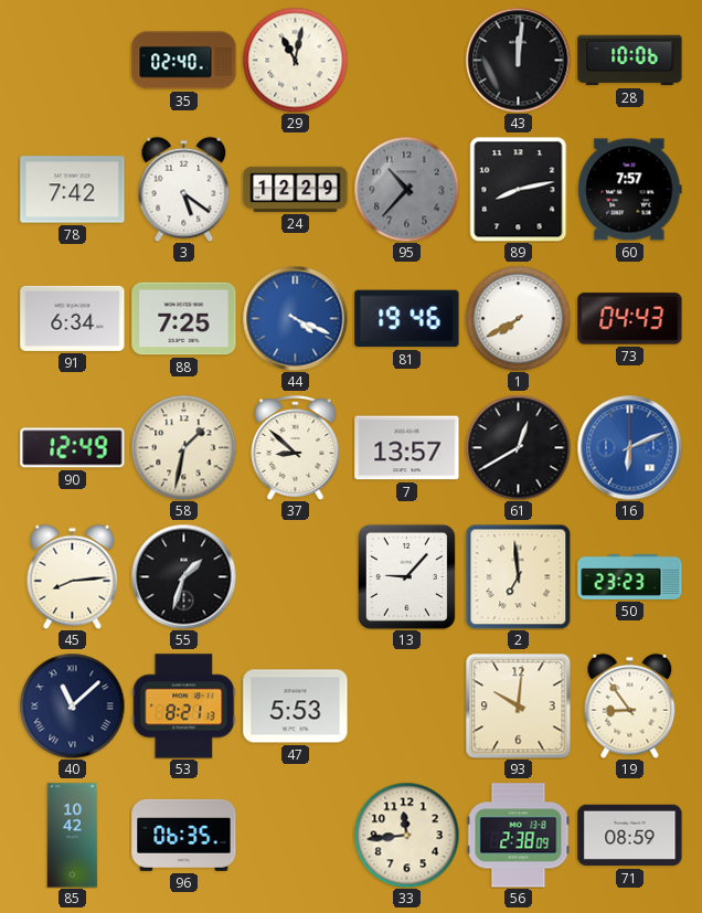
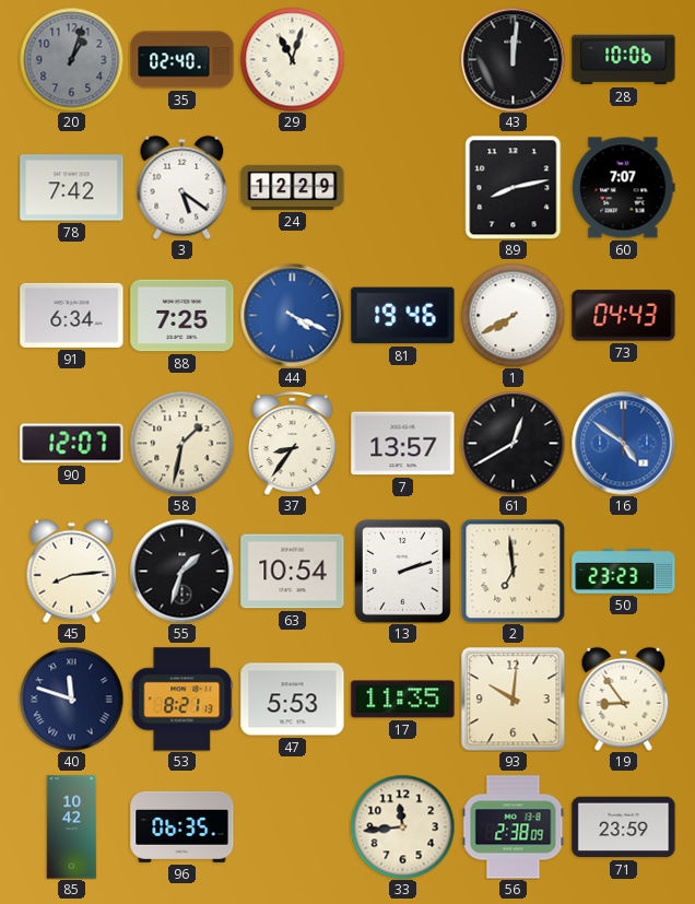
20: none -> 1:03
29: 11:02 -> 11:03
95: 10:37 -> none
60: 7:57 -> 7:07
90: 12:49 -> 12:07
37: 8:52 -> 8:36
16: 6:11 -> 4:51
63: none -> 10:54
13: 9:07 -> 2:12
40: 11:08 -> 11:48
17: none -> 11:35
71: 08:59 -> 23:59
